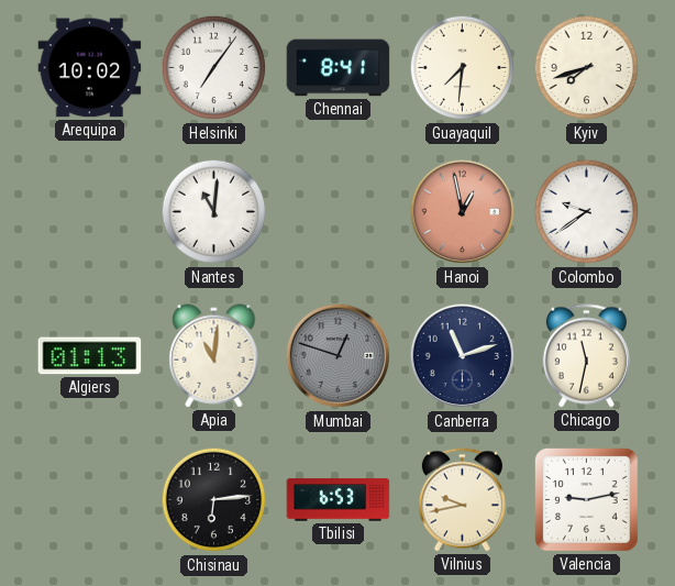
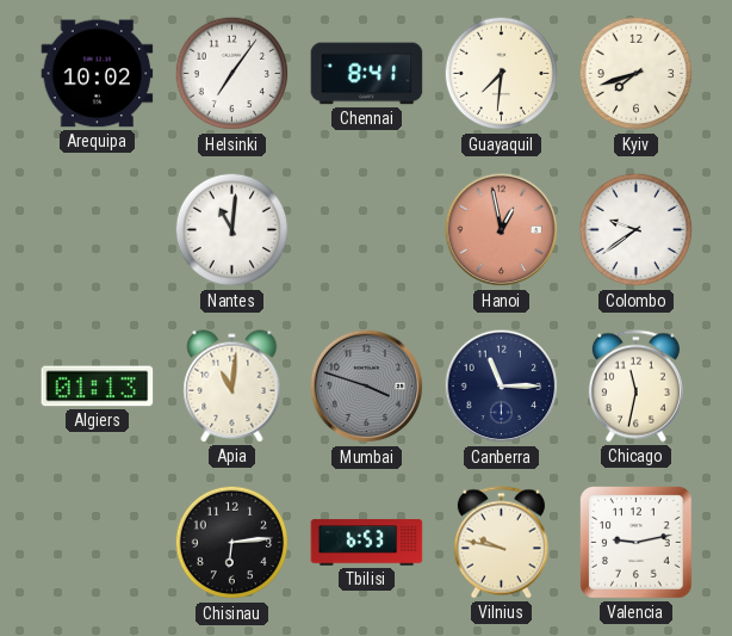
Mumbai: 12:48 -> 3:48
Canberra: 11:12 -> 11:15
Vilnius: 9:43 -> 9:47
